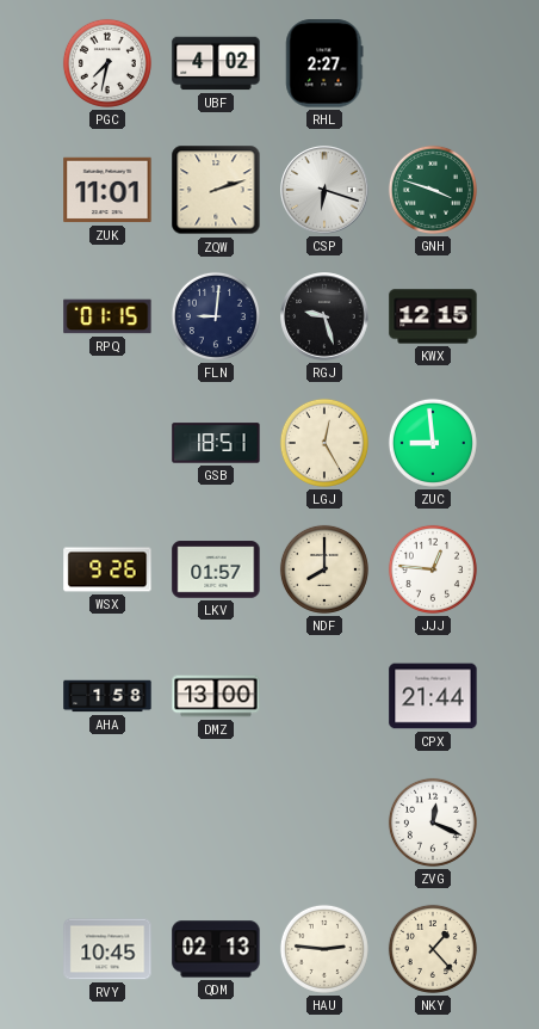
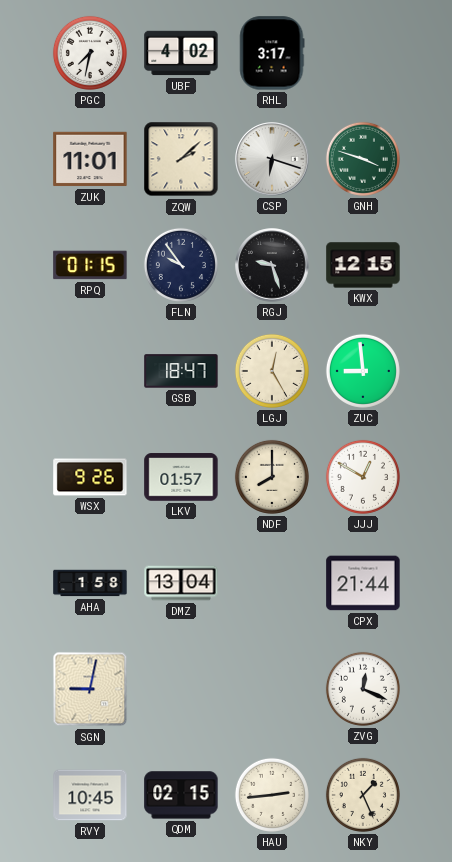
RHL: 2:27 -> 3:17
ZQW: 2:12 -> 2:08
FLN: 9:01 -> 9:54
GSB: 18:51 -> 18:47
JJJ: 12:46 -> 12:50
DMZ: 13:00 -> 13:04
SGN: none -> 9:02
QDM: 02:13 -> 02:15
HAU: 2:46 -> 2:44
NKY: 1:23 -> 1:26
